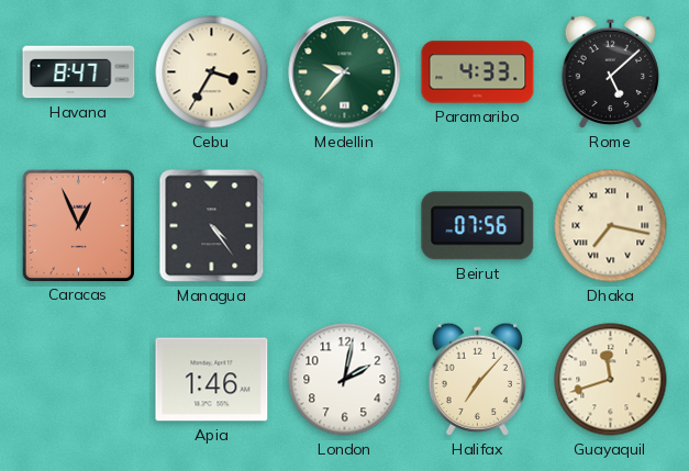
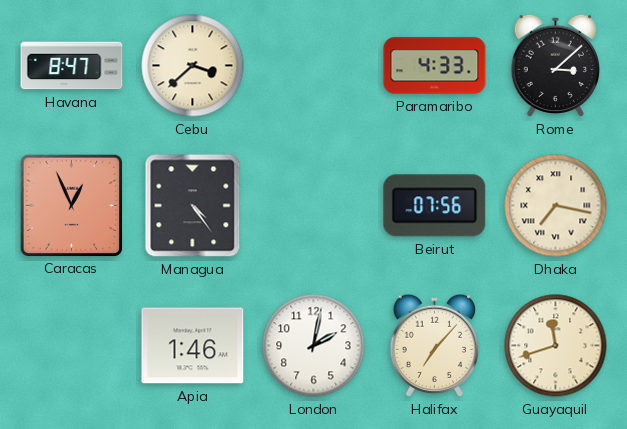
Cebu: 3:35 -> 3:38
Medellin: 9:37 -> none
Rome: 5:08 -> 3:08
